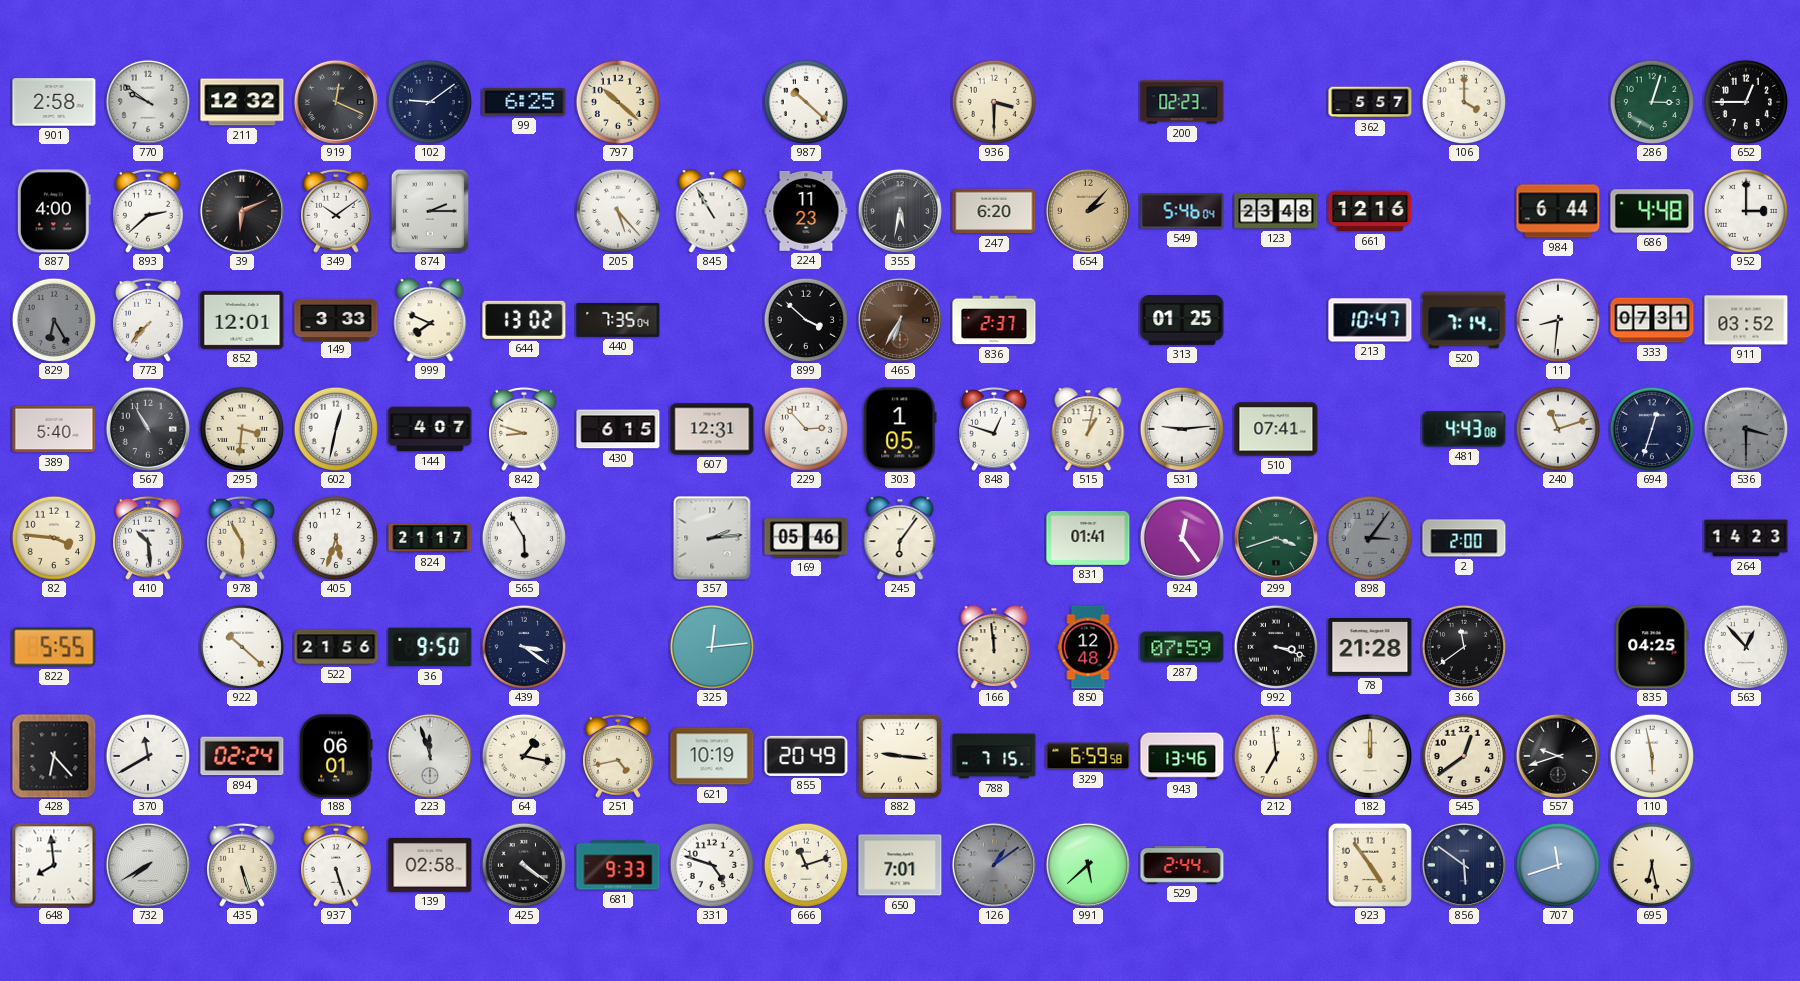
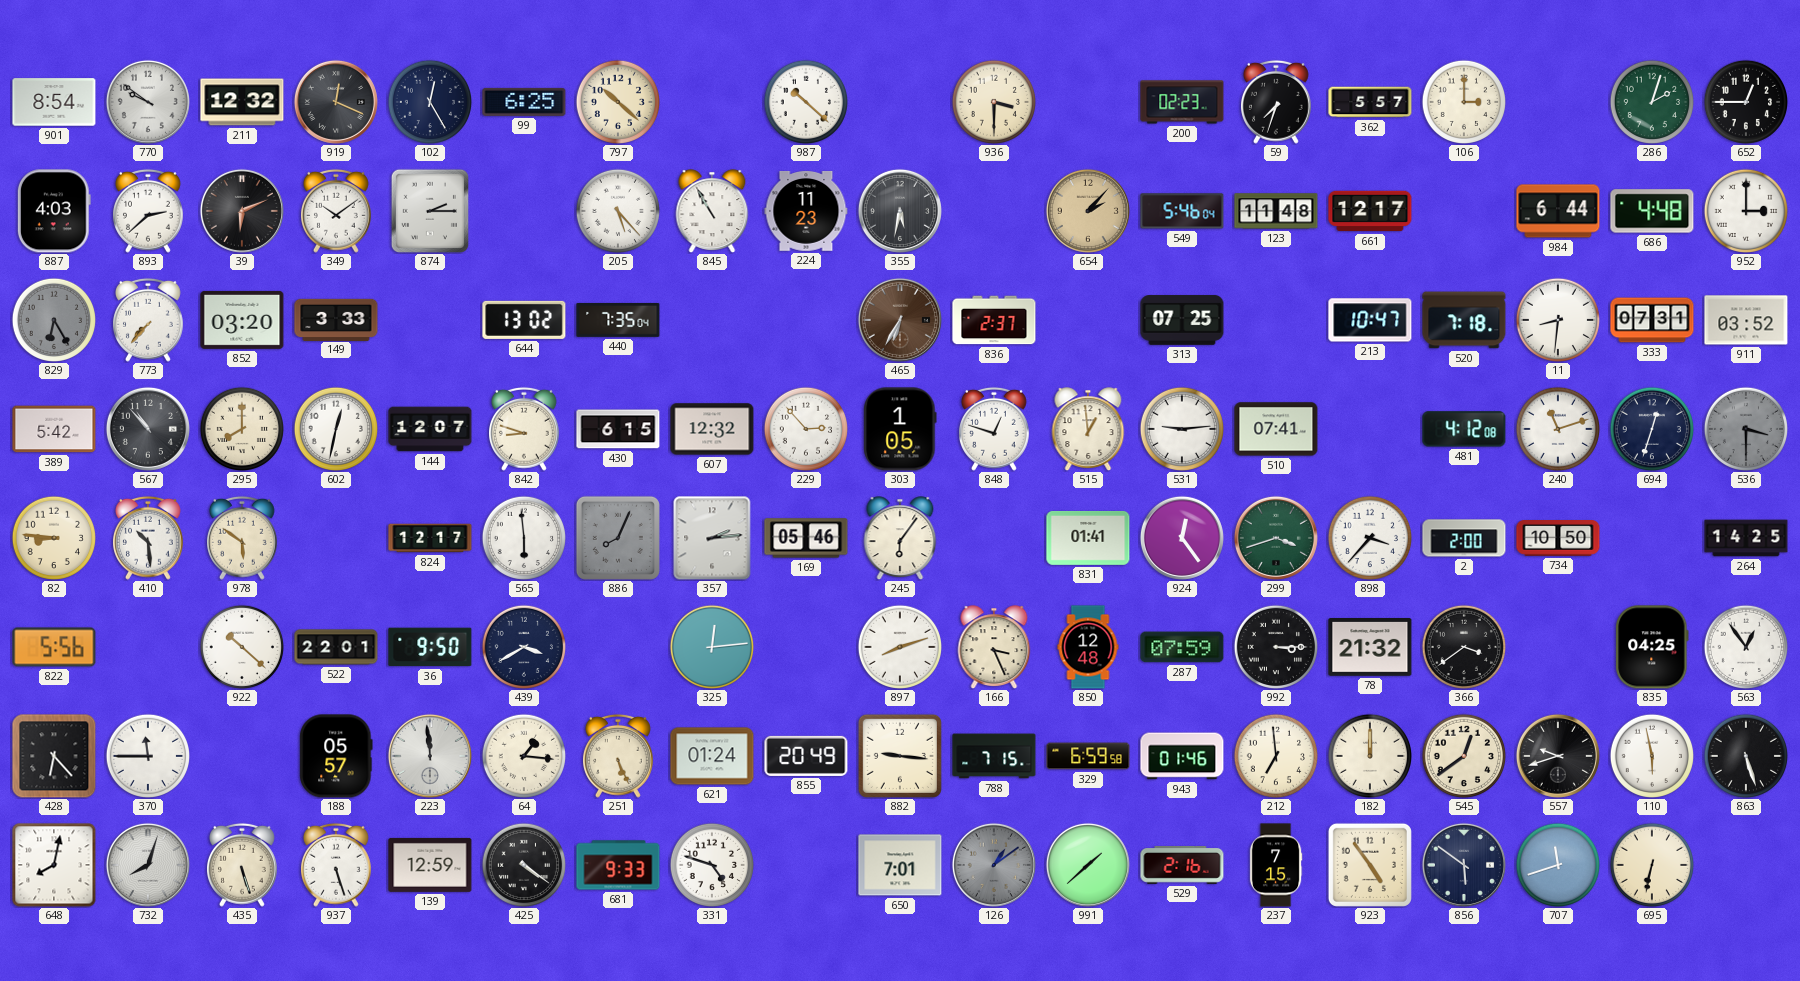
901: 2:58 -> 8:54
102: 9:09 -> 12:25
59: none -> 7:33
106: 4:00 -> 3:00
286: 3:03 -> 2:03
887: 4:00 -> 4:03
247: 6:20 -> none
123: 23:48 -> 11:48
661: 12:16 -> 12:17
852: 12:01 -> 03:20
999: 7:49 -> none
899: 3:52 -> none
313: 01:25 -> 07:25
520: 7:14 -> 7:18
389: 5:40 -> 5:42
567: 10:55 -> 10:53
295: 3:31 -> 8:00
144: 4:07 -> 12:07
607: 12:31 -> 12:32
515: 1:02 -> 12:59
481: 4:43 -> 4:12
82: 3:46 -> 8:46
978: 5:55 -> 5:51
405: 5:33 -> none
824: 21:17 -> 12:17
565: 5:55 -> 5:59
886: none -> 8:04
898: 3:06 -> 3:37
898 dial: grey -> white
734: none -> 10:50
264: 14:23 -> 14:25
822: 5:55 -> 5:56
522: 21:56 -> 22:01
439: 3:21 -> 3:40
897: none -> 8:12
166: 11:59 -> 3:26
992: 3:18 -> 3:15
78: 21:28 -> 21:32
366: 11:39 -> 3:39
563: 12:53 -> 12:54
370: 11:40 -> 11:45
894: 02:24 -> none
188: 06:01 -> 05:57
223: 11:57 -> 11:59
64: 1:17 -> 1:16
251: 4:43 -> 5:26
621: 10:19 -> 01:24
943: 13:46 -> 01:46
863: none -> 5:27
648: 7:59 -> 8:02
732: 7:40 -> 8:03
139: 02:58 -> 12:59
666: 11:12 -> none
991: 5:38 -> 1:38
529: 2:44 -> 2:16
237: none -> 7:15
695: 6:28 -> 6:32
